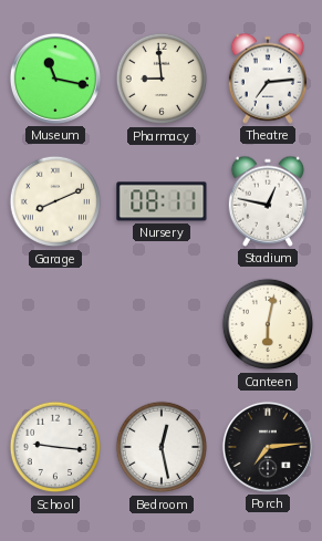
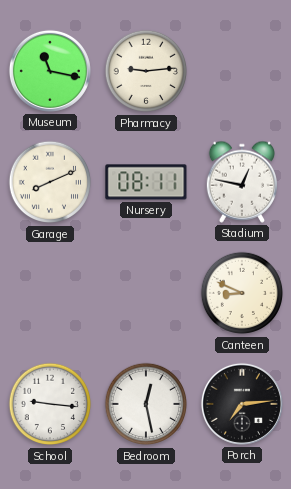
Pharmacy: 8:59 -> 9:14
Theatre: 7:14 -> none
Canteen: 6:02 -> 8:49
